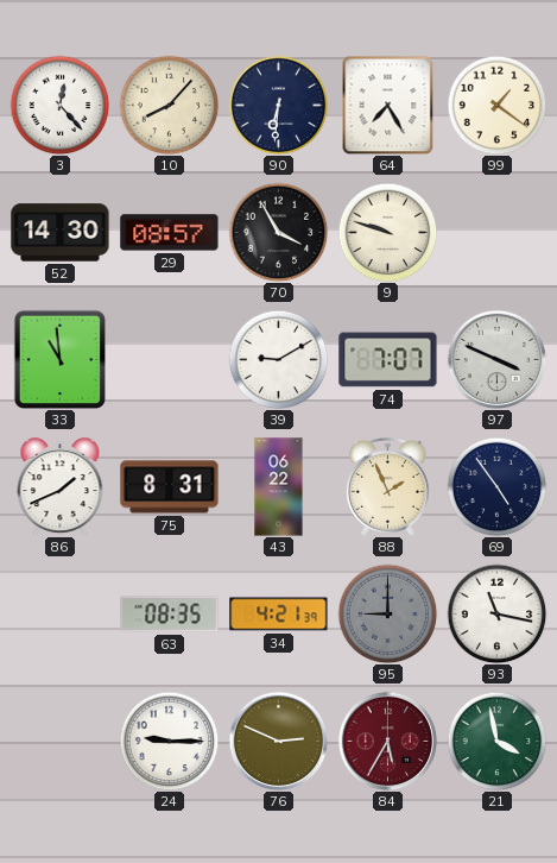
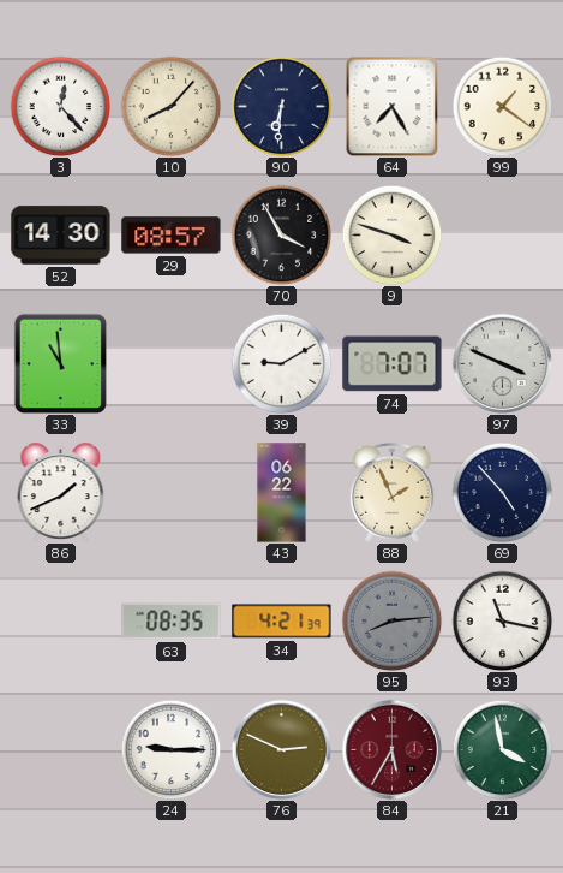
9: 9:48 -> 3:48
75: 8:31 -> none
69: 4:54 -> 4:53
95: 9:00 -> 8:14
